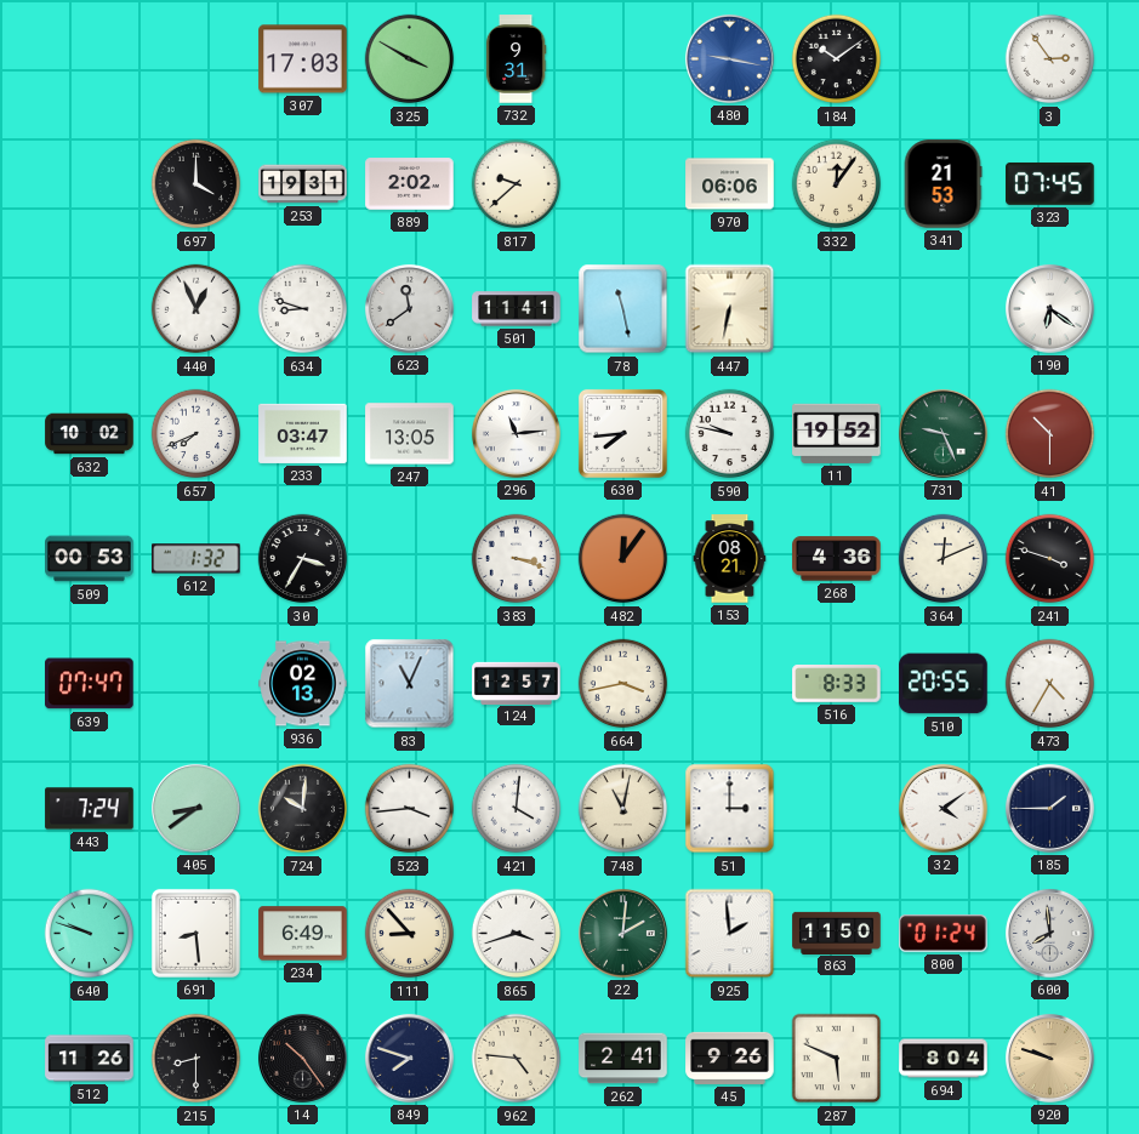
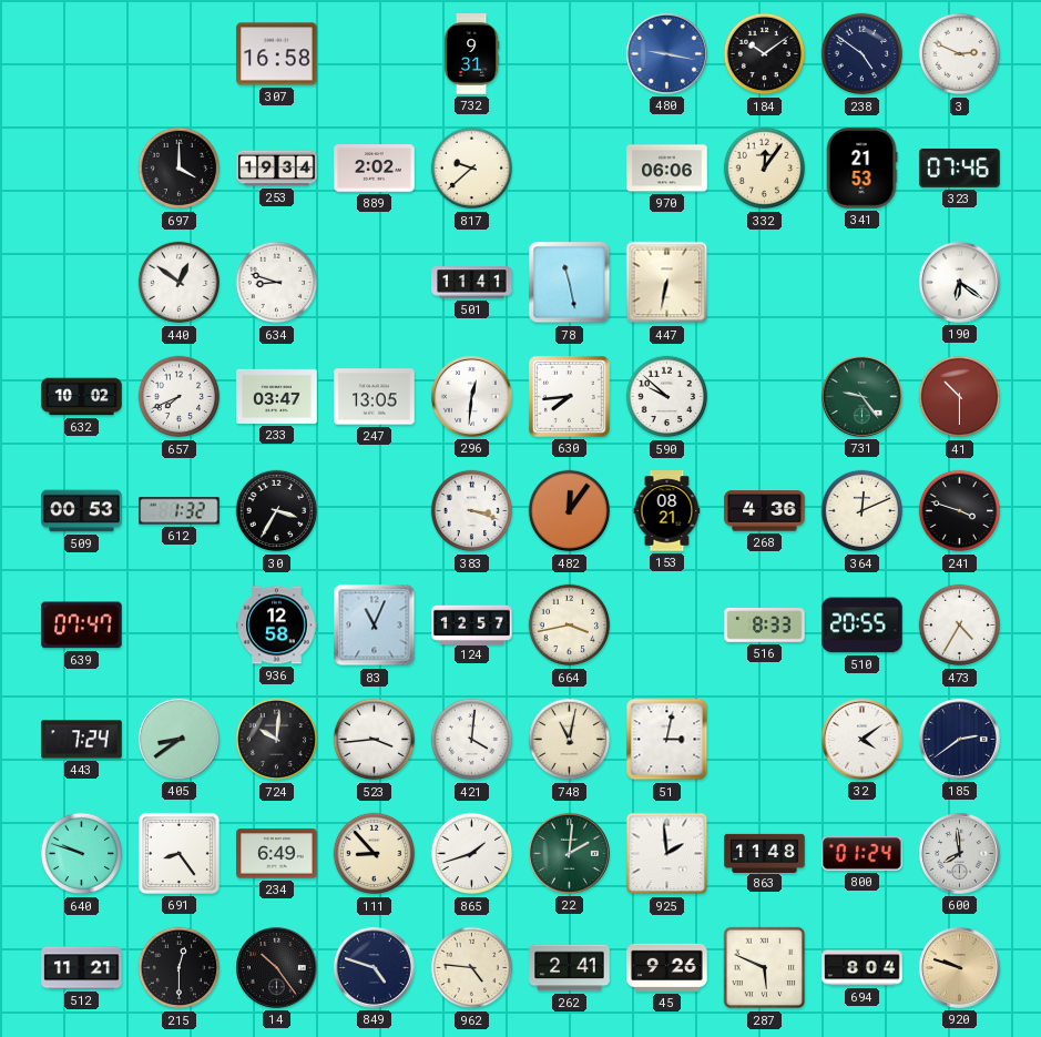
307: 17:03 -> 16:58
325: 3:50 -> none
238: none -> 4:51
3: 2:54 -> 2:49
253: 19:31 -> 19:34
323: 07:45 -> 07:46
440: 12:56 -> 12:51
623: 11:39 -> none
296: 11:14 -> 12:31
590: 9:47 -> 9:52
11: 19:52 -> none
731: 9:26 -> 9:24
936: 02:13 -> 12:58
51: 3:00 -> 3:02
185: 1:45 -> 2:39
691: 8:29 -> 8:24
865: 3:42 -> 1:42
863: 11:50 -> 11:48
512: 11:26 -> 11:21
215: 8:30 -> 12:30
849: 7:48 -> 4:48
